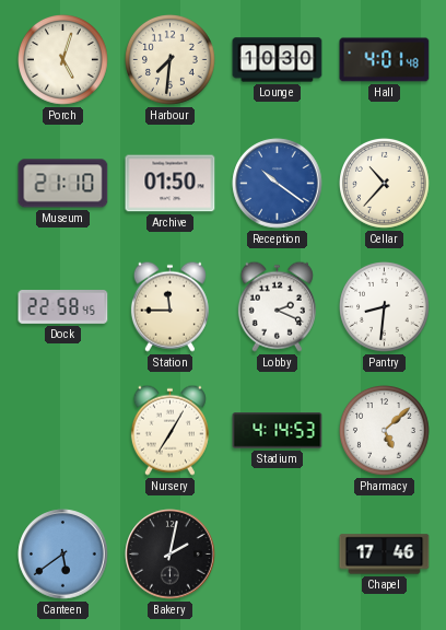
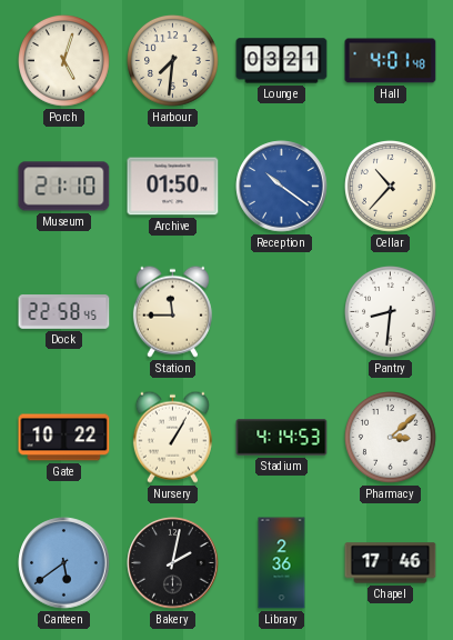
Lounge: 10:30 -> 03:21
Lobby: 2:19 -> none
Gate: none -> 10:22
Nursery: 7:05 -> 1:05
Pharmacy: 5:08 -> 3:08
Library: none -> 2:36
